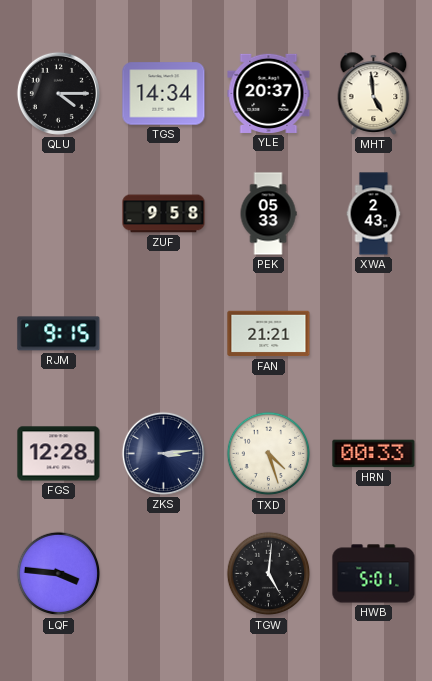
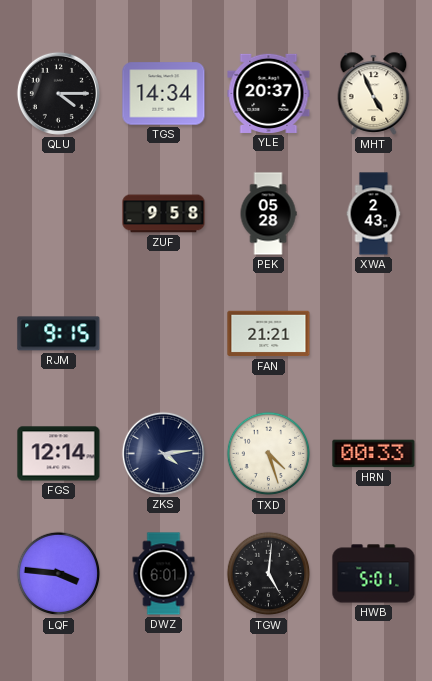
MHT: 4:59 -> 4:56
PEK: 05:33 -> 05:28
FGS: 12:28 -> 12:14
ZKS: 3:14 -> 4:14
DWZ: none -> 6:01
